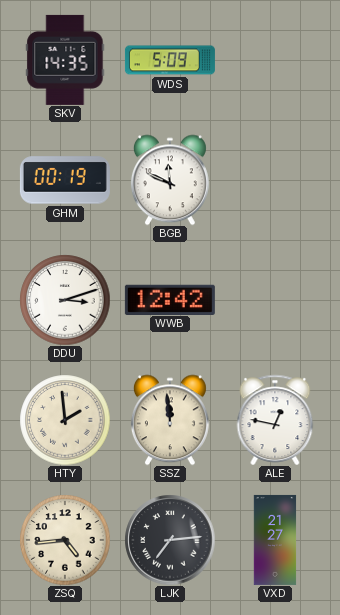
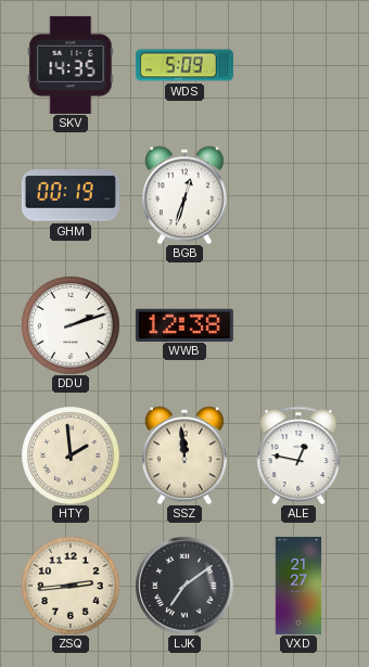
BGB: 11:49 -> 12:33
DDU: 3:12 -> 2:12
WWB: 12:42 -> 12:38
ZSQ: 4:44 -> 2:44
LJK: 7:14 -> 7:09
